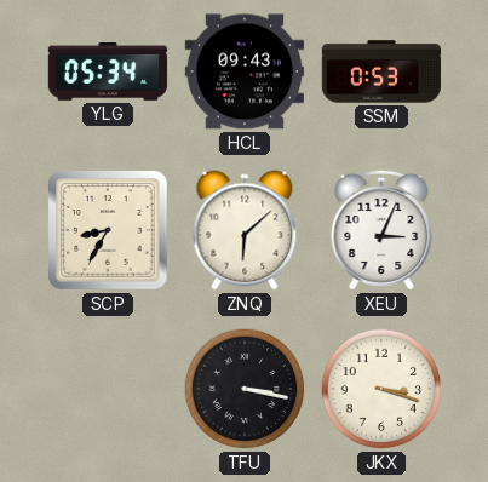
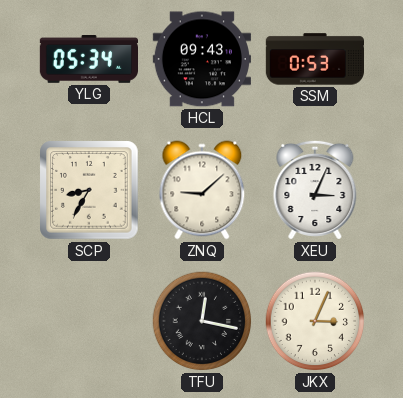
ZNQ: 6:08 -> 9:08
TFU: 3:17 -> 12:17
JKX: 3:18 -> 3:04
